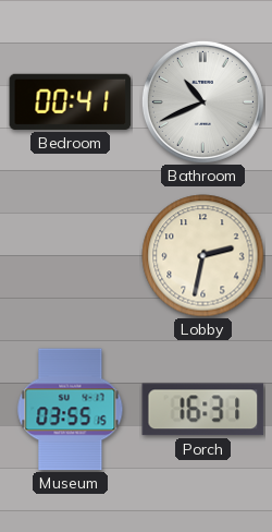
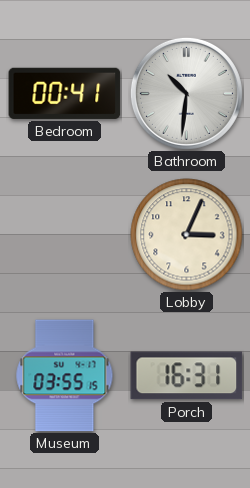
Bathroom: 10:41 -> 10:31
Lobby: 2:32 -> 3:04
